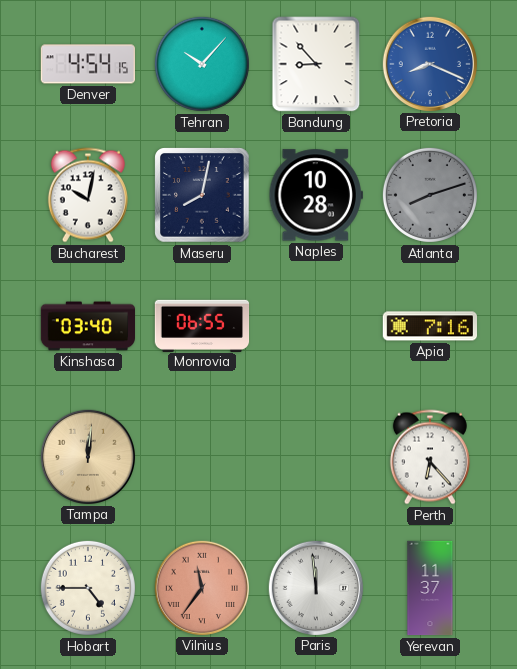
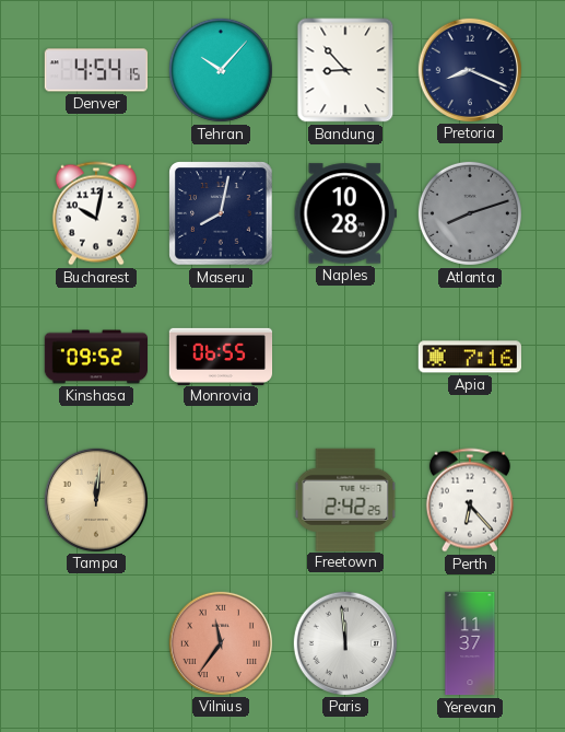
Pretoria dial: blue -> navy
Kinshasa: 03:40 -> 09:52
Freetown: none -> 2:42
Hobart: 4:45 -> none
